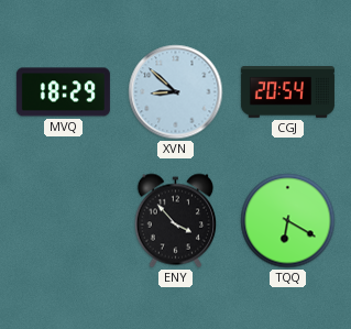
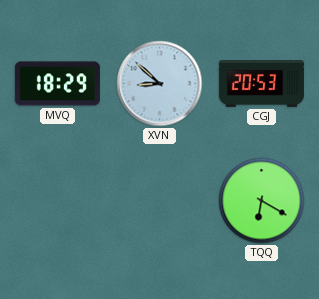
CGJ: 20:54 -> 20:53
ENY: 3:53 -> none
